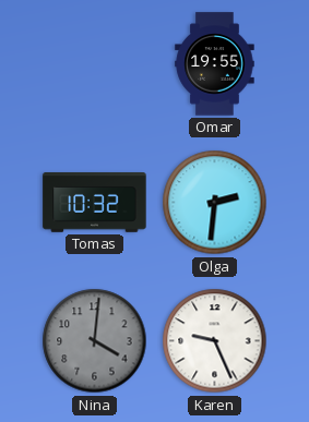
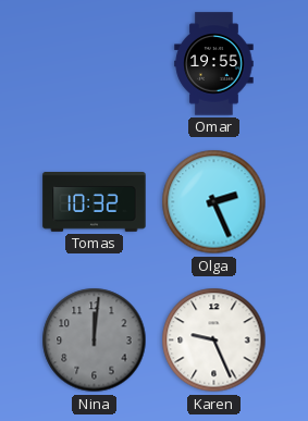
Olga: 2:31 -> 2:26
Nina: 4:01 -> 12:01
